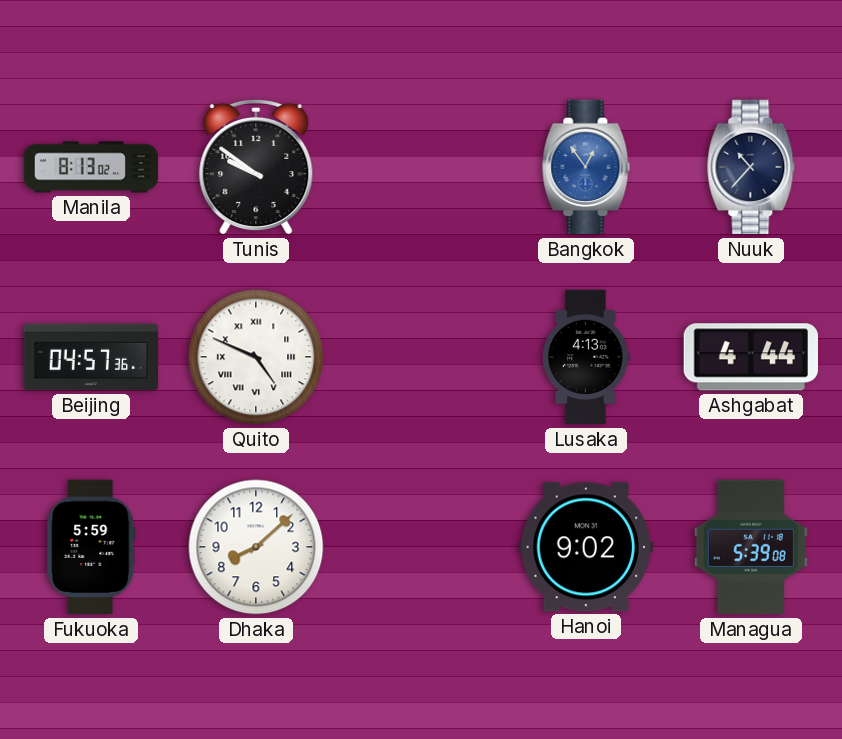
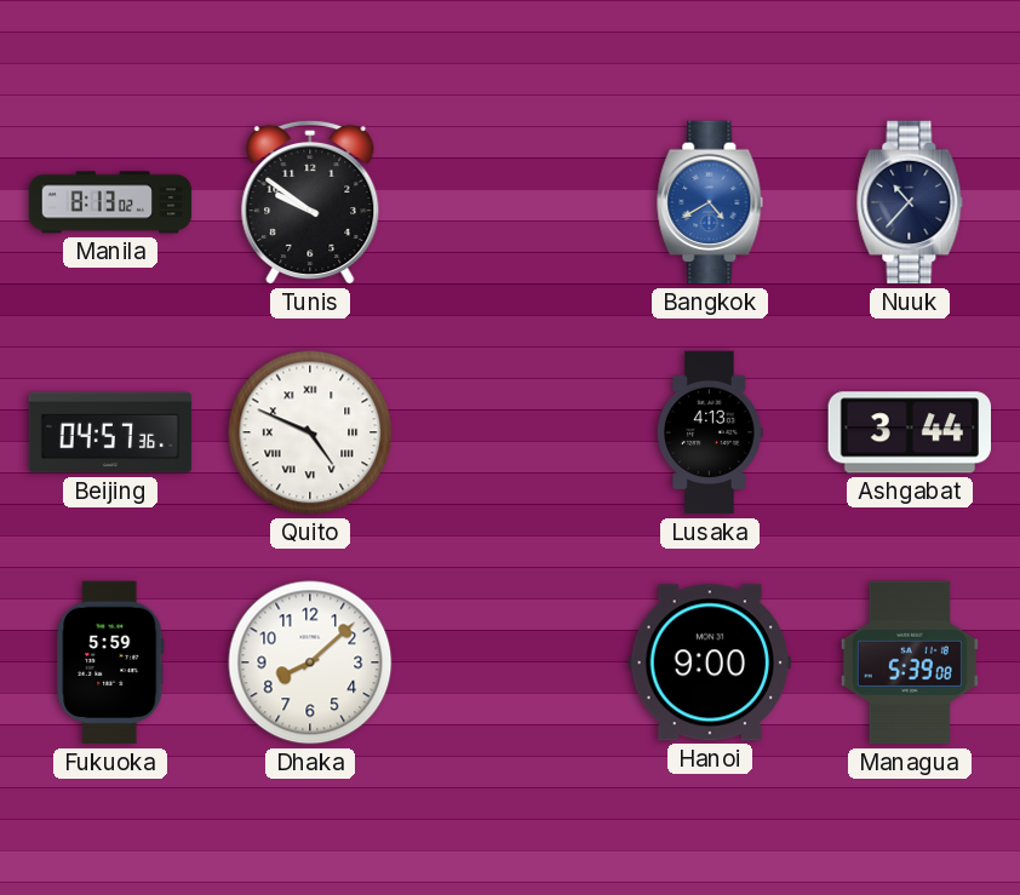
Bangkok: 12:54 -> 4:40
Ashgabat: 4:44 -> 3:44
Hanoi: 9:02 -> 9:00
